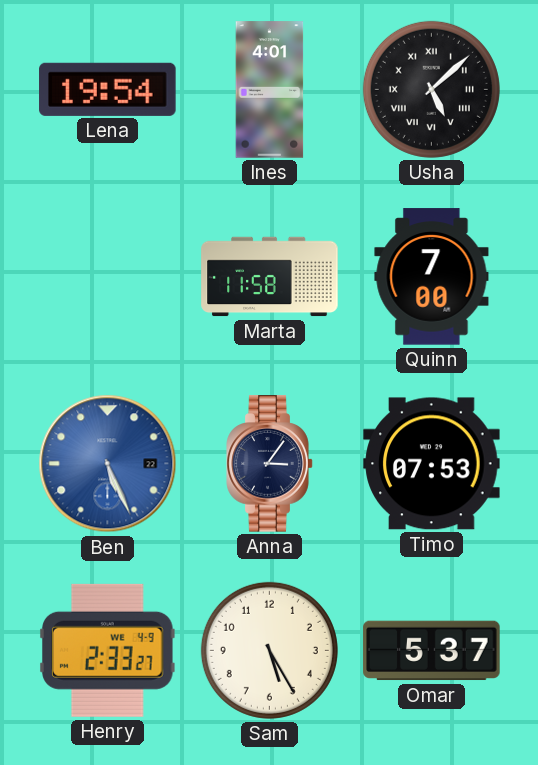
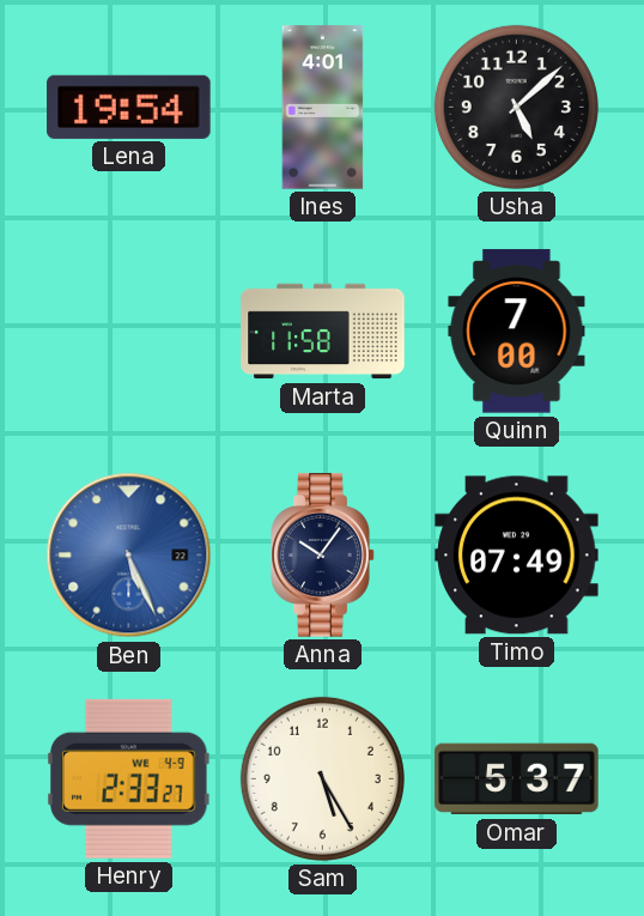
Usha numerals: Roman -> Arabic
Anna: 3:06 -> 10:06
Timo: 07:53 -> 07:49
